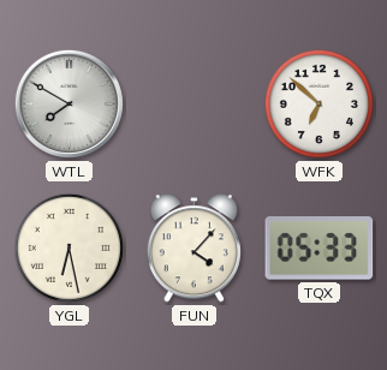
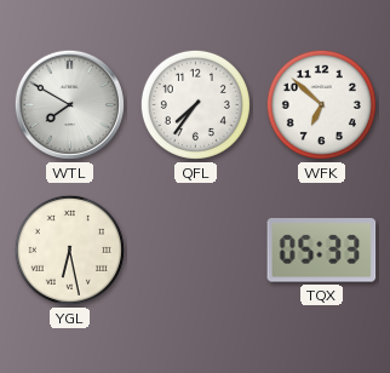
QFL: none -> 7:36
FUN: 4:07 -> none
